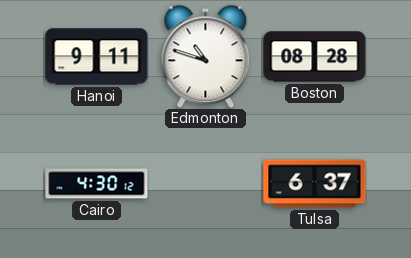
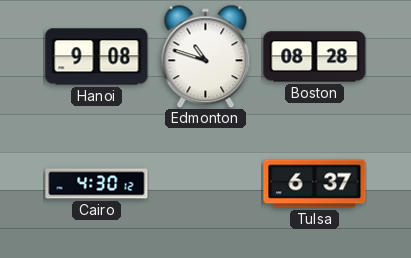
Hanoi: 9:11 -> 9:08
